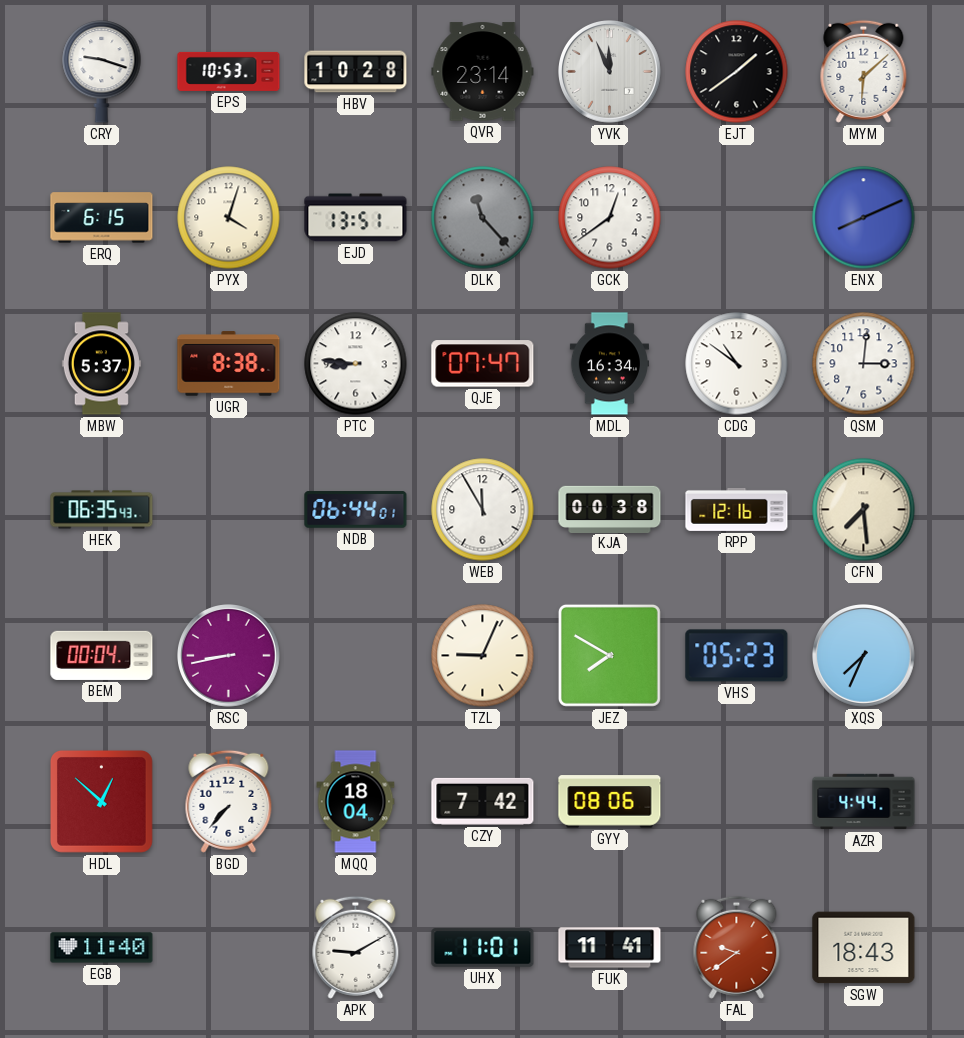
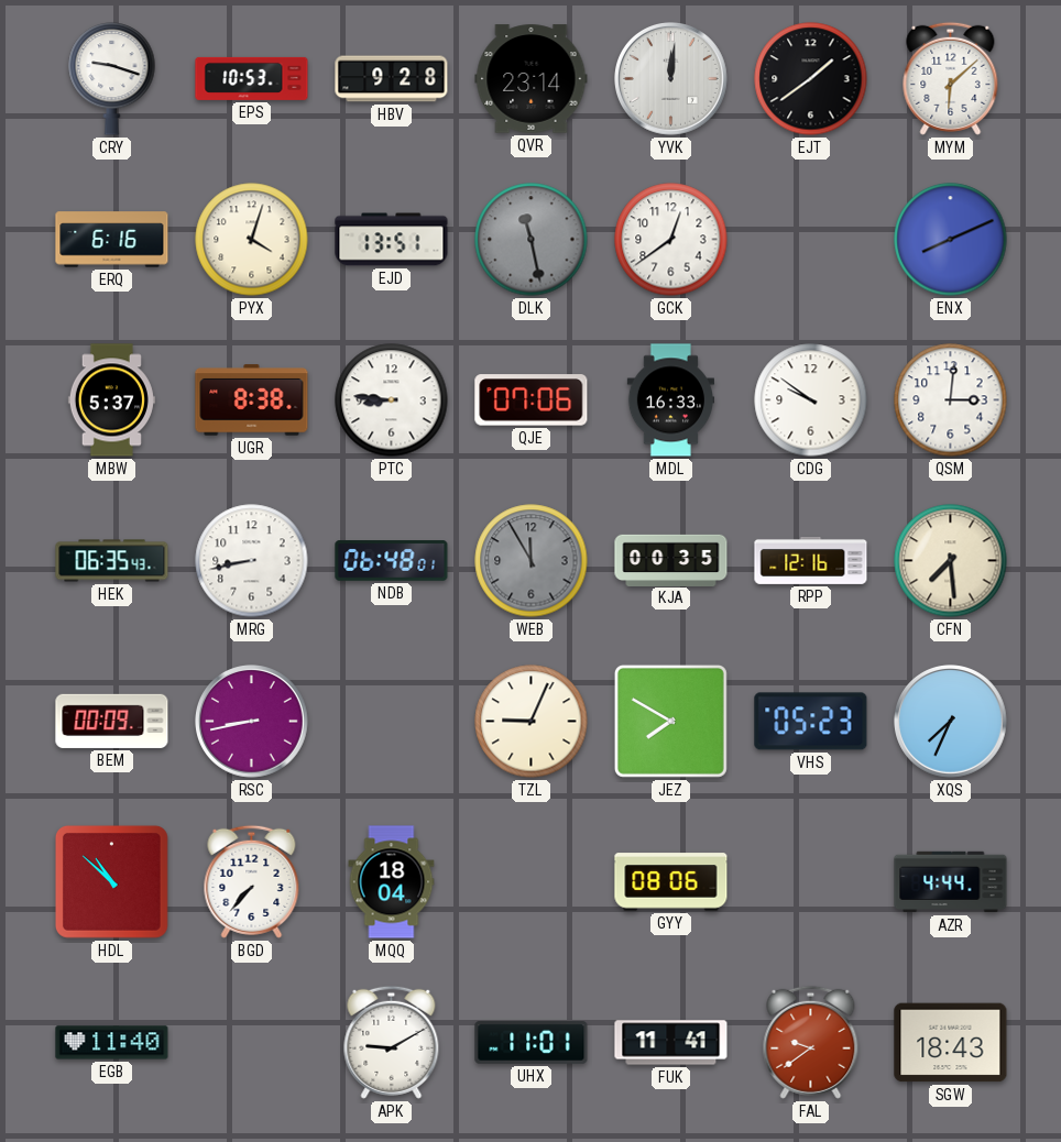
HBV: 10:28 -> 9:28
YVK: 11:56 -> 12:01
ERQ: 6:15 -> 6:16
DLK: 11:23 -> 11:28
QJE: 07:47 -> 07:06
MDL: 16:34 -> 16:33
CDG: 10:51 -> 9:51
MRG: none -> 8:43
NDB: 06:44 -> 06:48
WEB dial: white -> grey
KJA: 00:38 -> 00:35
BEM: 00:04 -> 00:09
HDL: 12:52 -> 10:52
CZY: 7:42 -> none
